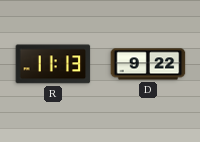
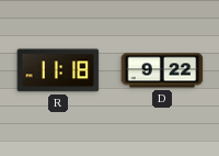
R: 11:13 -> 11:18
